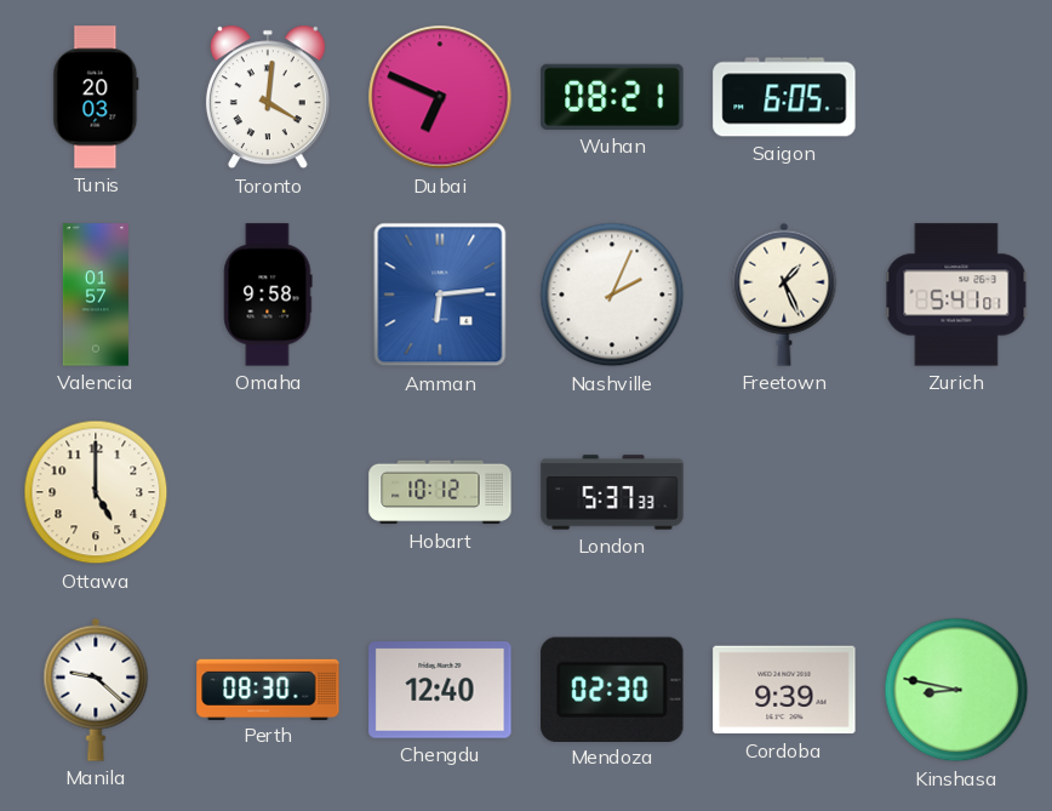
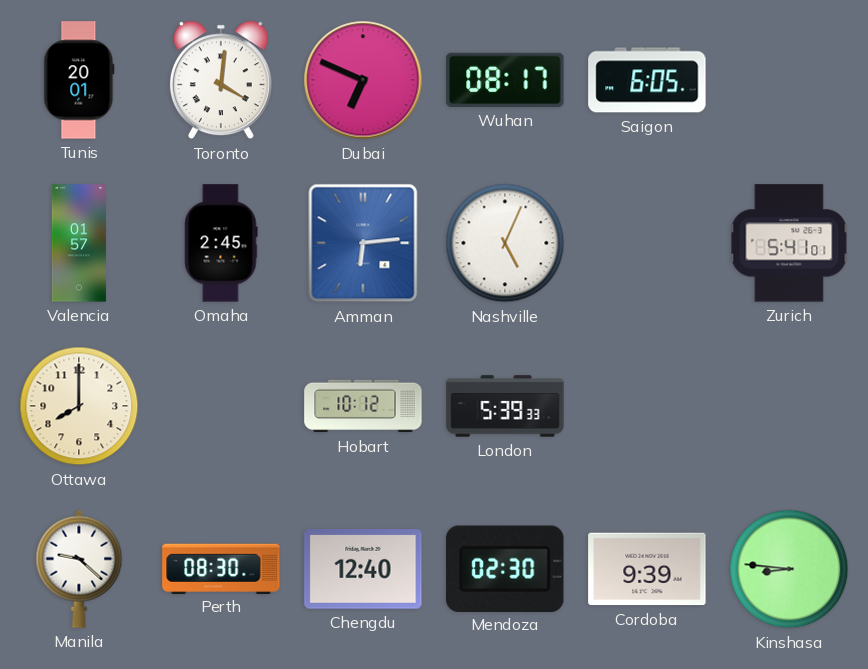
Tunis: 20:03 -> 20:01
Wuhan: 08:21 -> 08:17
Omaha: 9:58 -> 2:45
Nashville: 2:04 -> 5:04
Freetown: 1:26 -> none
Ottawa: 5:00 -> 8:00
London: 5:37 -> 5:39
Kinshasa: 8:47 -> 8:46
